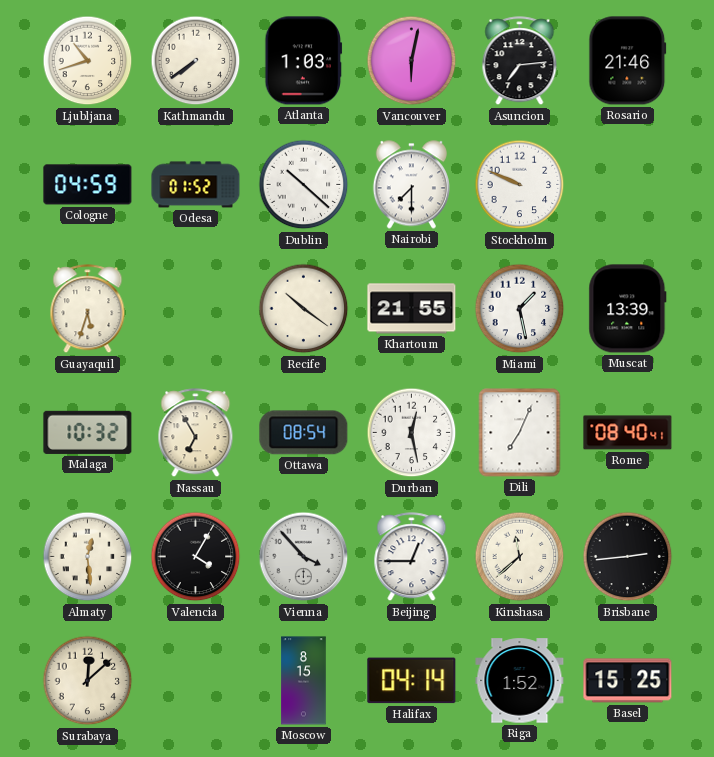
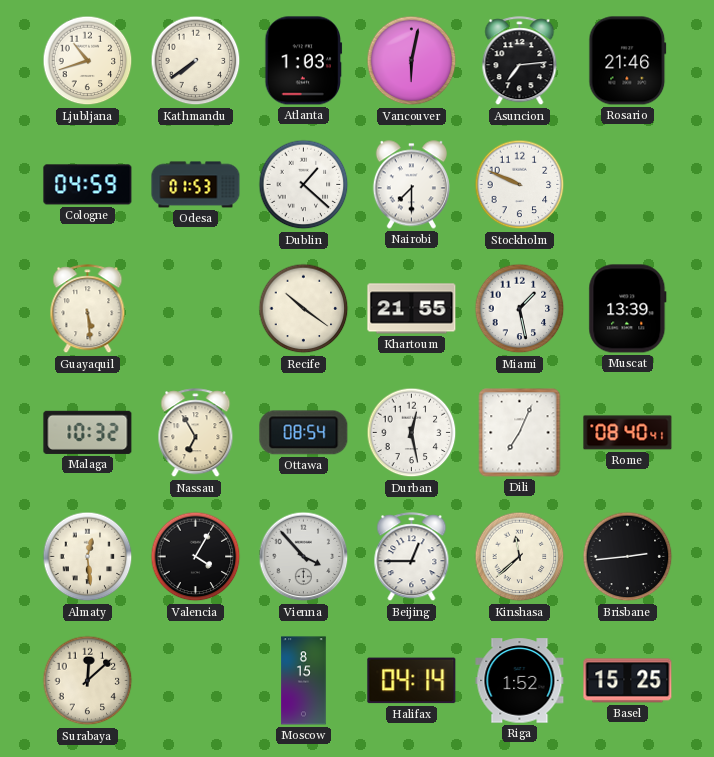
Odesa: 01:52 -> 01:53
Dublin: 10:22 -> 1:22
Guayaquil: 5:33 -> 5:29
